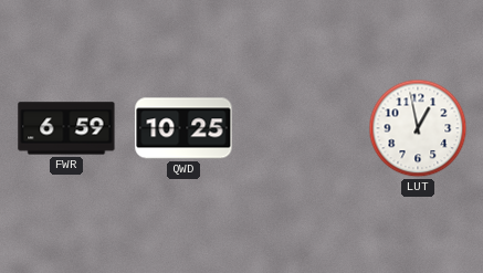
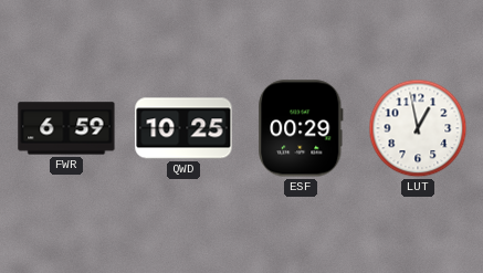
ESF: none -> 00:29
